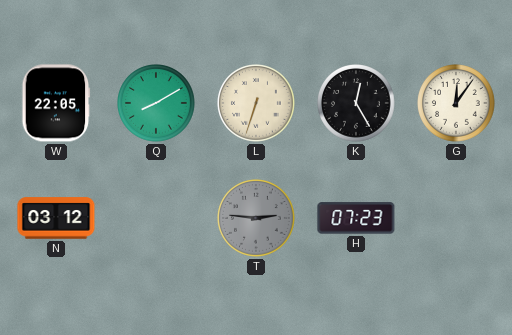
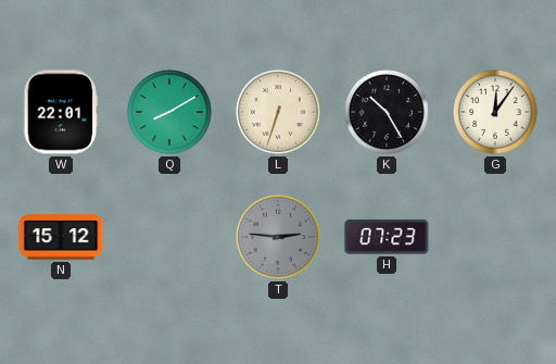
W: 22:05 -> 22:01
K: 12:25 -> 10:25
N: 03:12 -> 15:12
